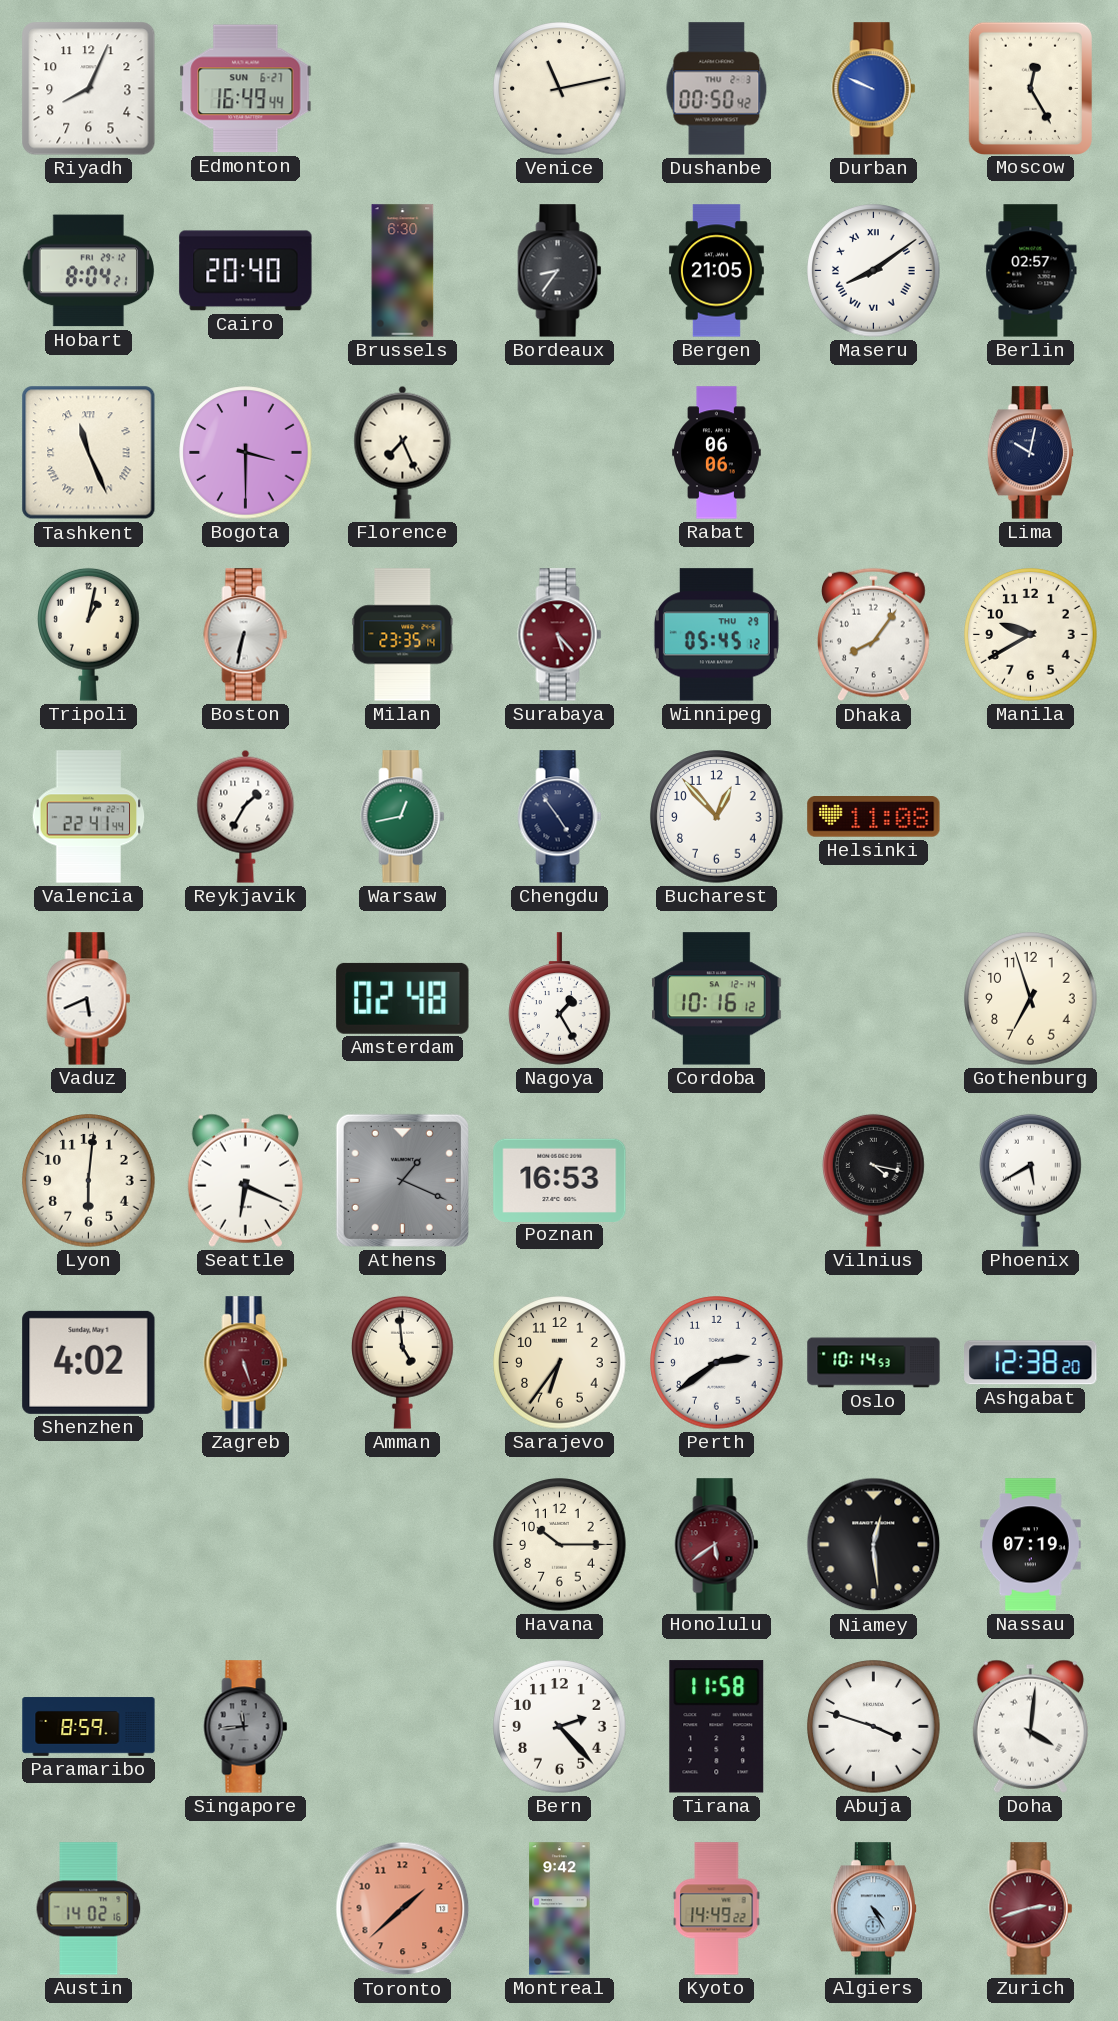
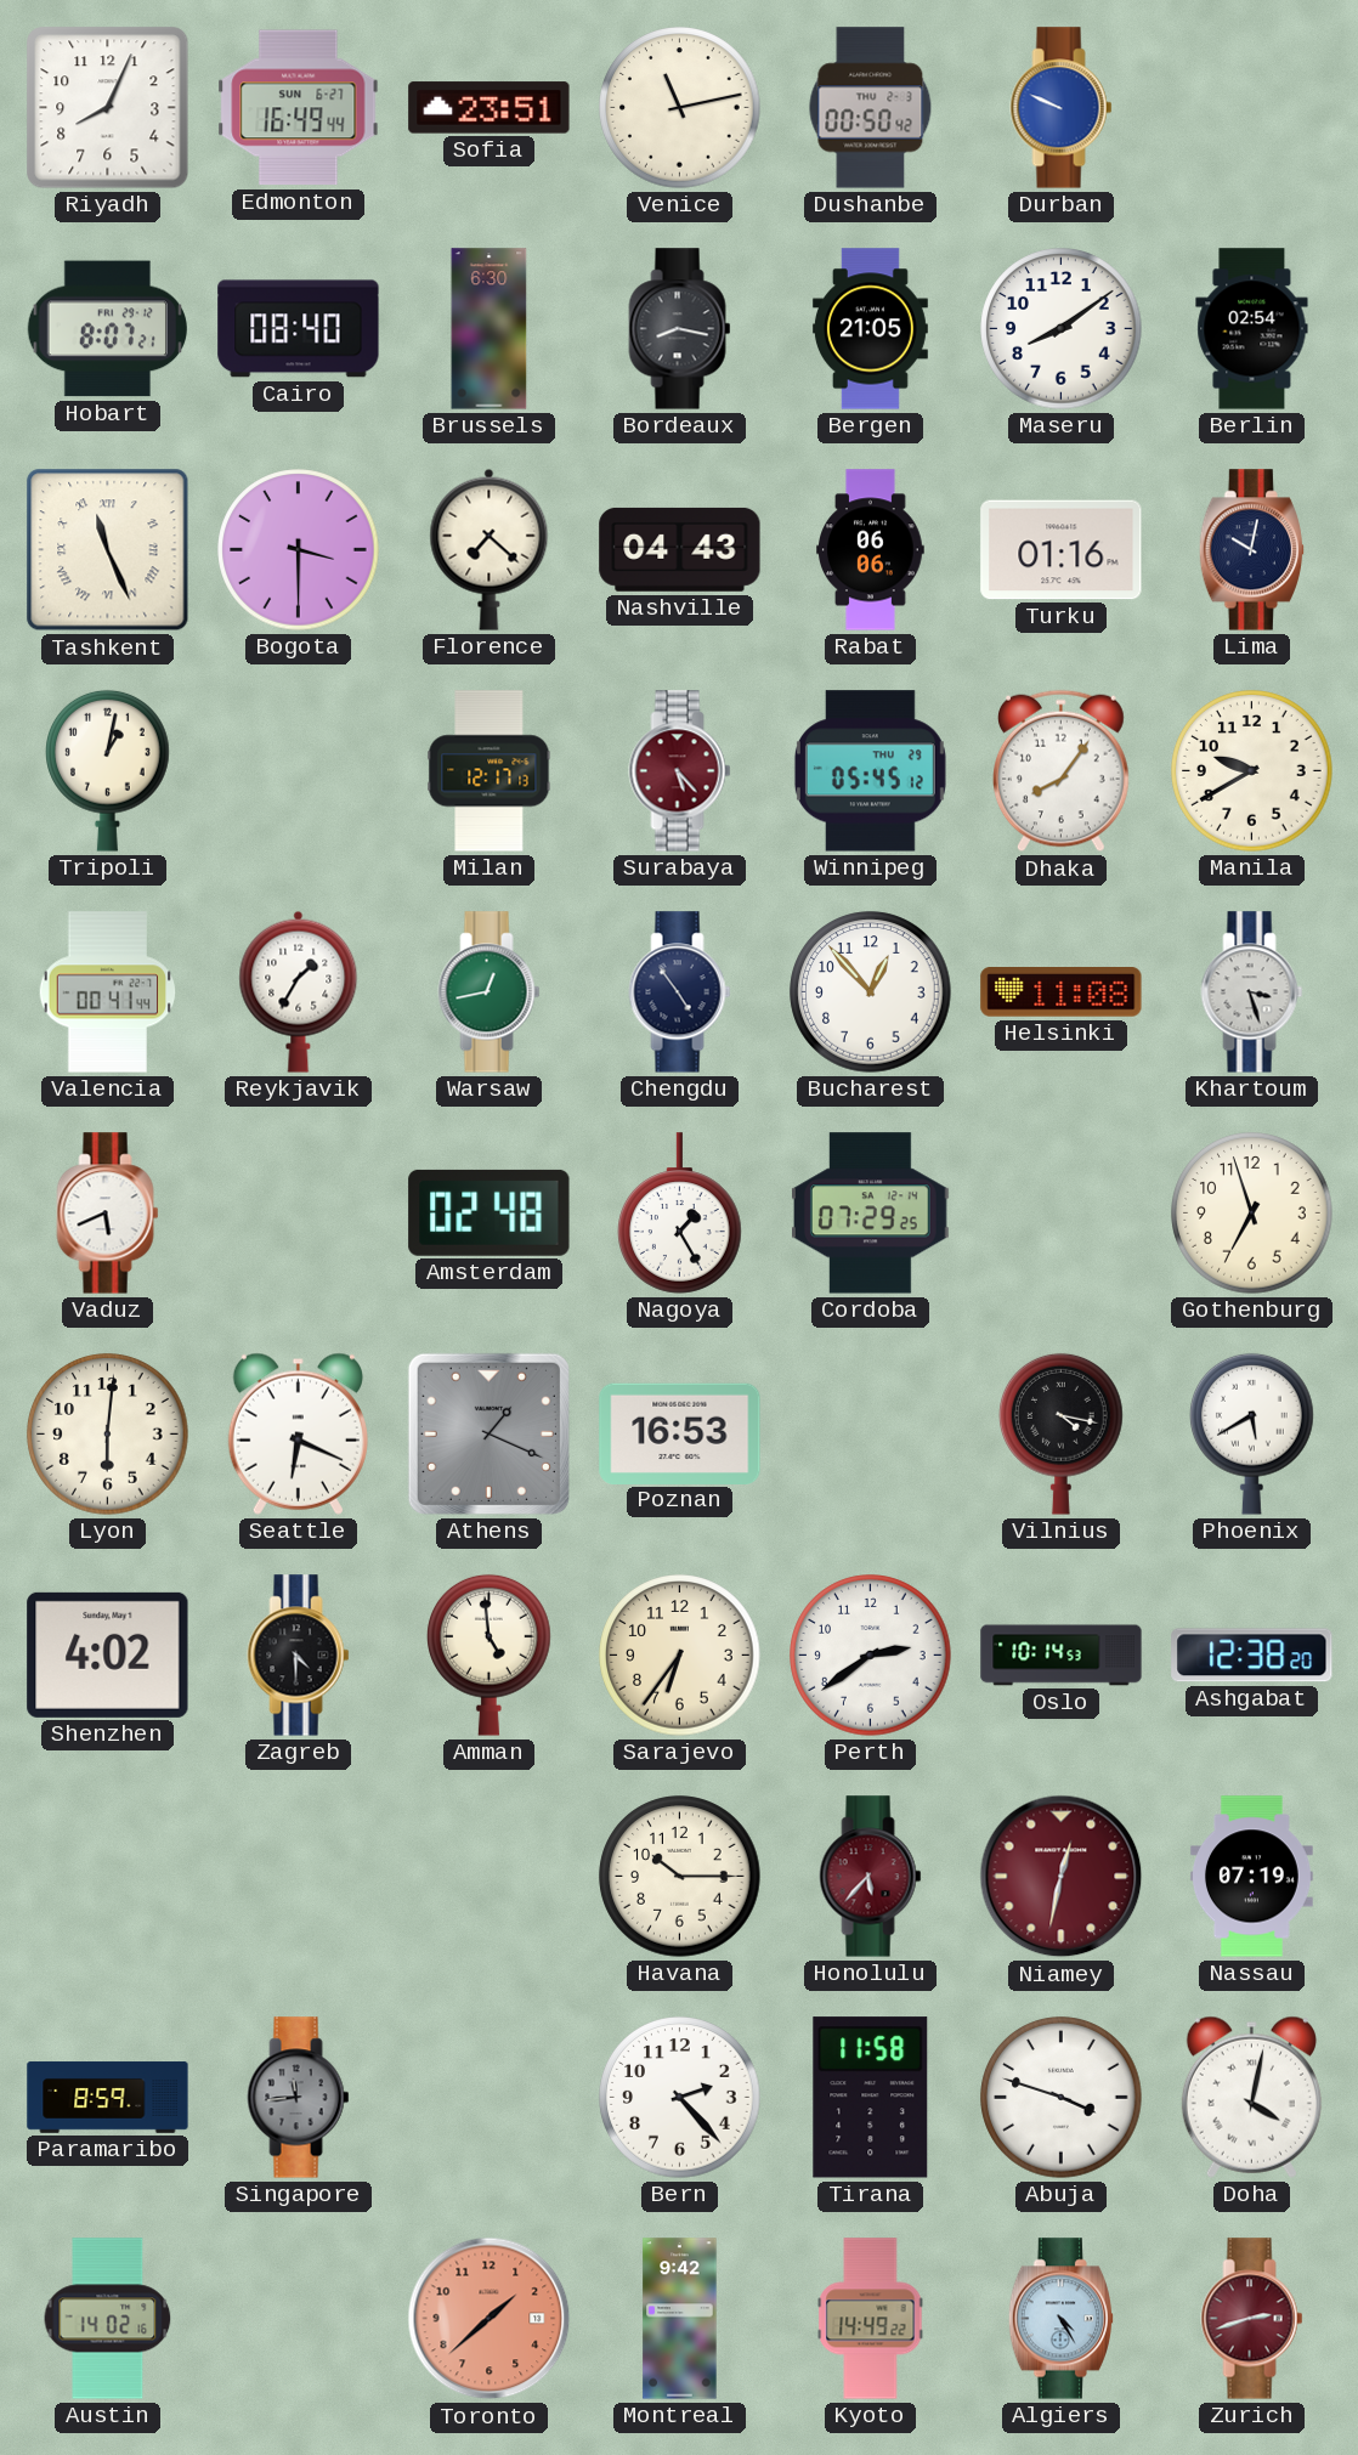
Sofia: none -> 23:51
Moscow: 12:25 -> none
Hobart: 8:04 -> 8:07
Cairo: 20:40 -> 08:40
Bordeaux: 8:36 -> 8:17
Maseru numerals: Roman -> Arabic
Berlin: 02:57 -> 02:54
Florence: 7:26 -> 7:22
Nashville: none -> 04:43
Turku: none -> 01:16
Boston: 6:32 -> none
Milan: 23:35 -> 12:17
Valencia: 22:41 -> 00:41
Khartoum: none -> 3:27
Cordoba: 10:16 -> 07:29
Zagreb: 5:27 -> 4:30
Zagreb dial: burgundy -> black
Honolulu: 5:39 -> 5:37
Niamey: 12:29 -> 12:32
Niamey dial: black -> burgundy
Doha: 4:01 -> 4:02
